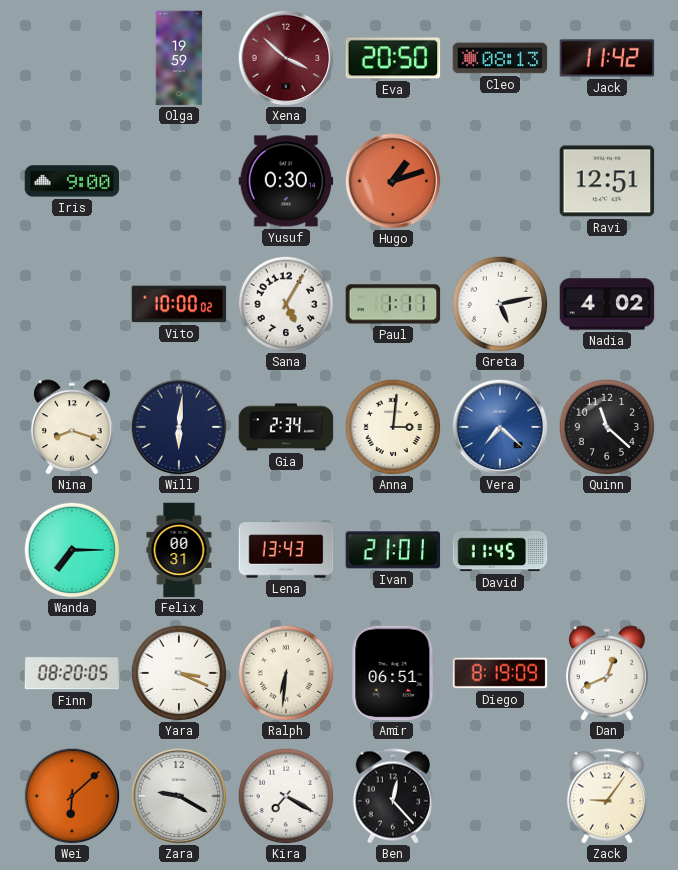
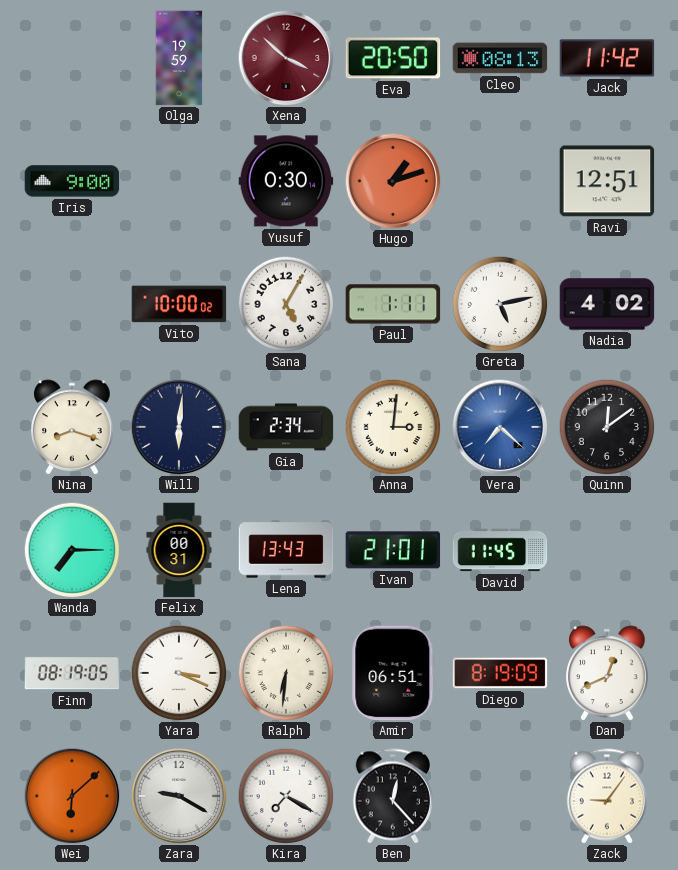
Quinn: 11:22 -> 12:09
Finn: 08:20 -> 08:19
